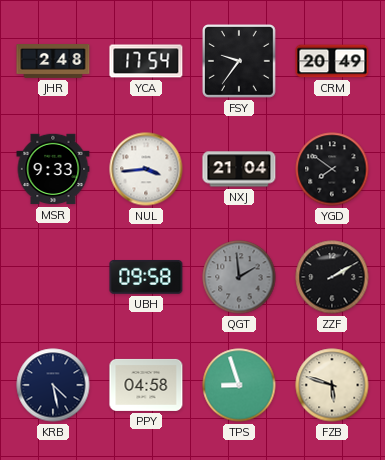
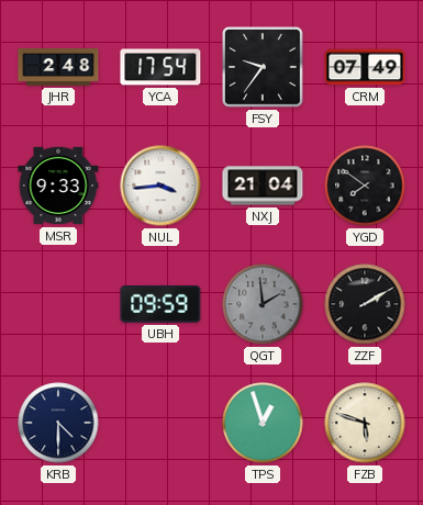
CRM: 20:49 -> 07:49
UBH: 09:58 -> 09:59
KRB: 4:28 -> 4:30
PPY: 04:58 -> none
TPS: 8:57 -> 12:57
